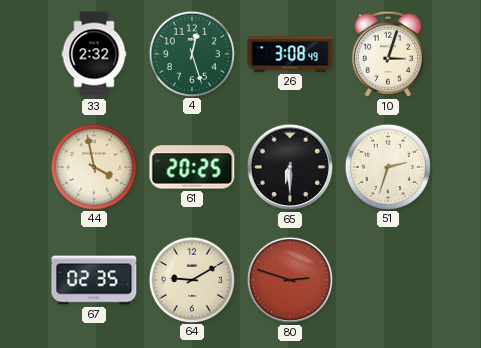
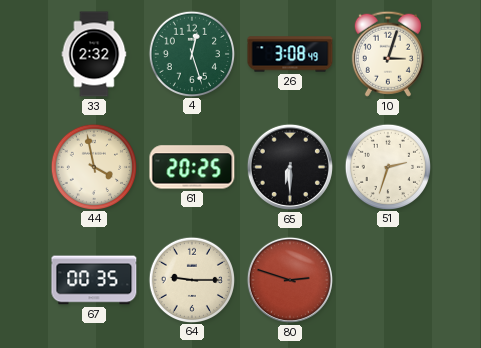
67: 02:35 -> 00:35
64: 9:10 -> 9:15
